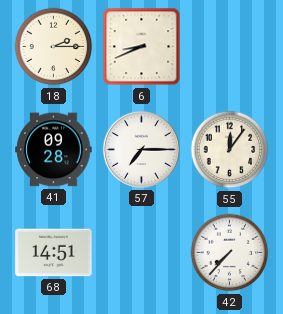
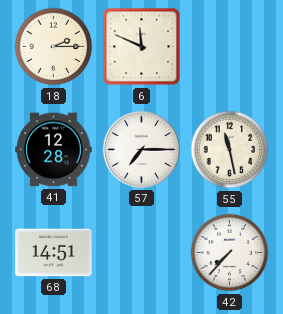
6: 8:41 -> 11:49
41: 09:28 -> 12:28
55: 12:06 -> 11:28
